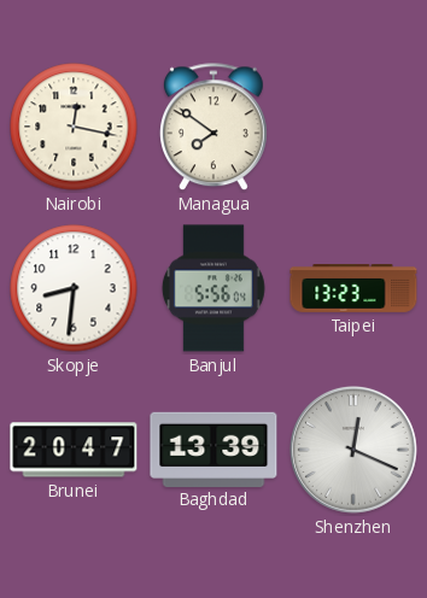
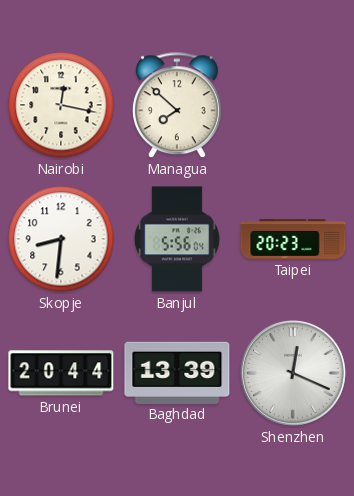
Managua: 7:51 -> 7:52
Taipei: 13:23 -> 20:23
Brunei: 20:47 -> 20:44
